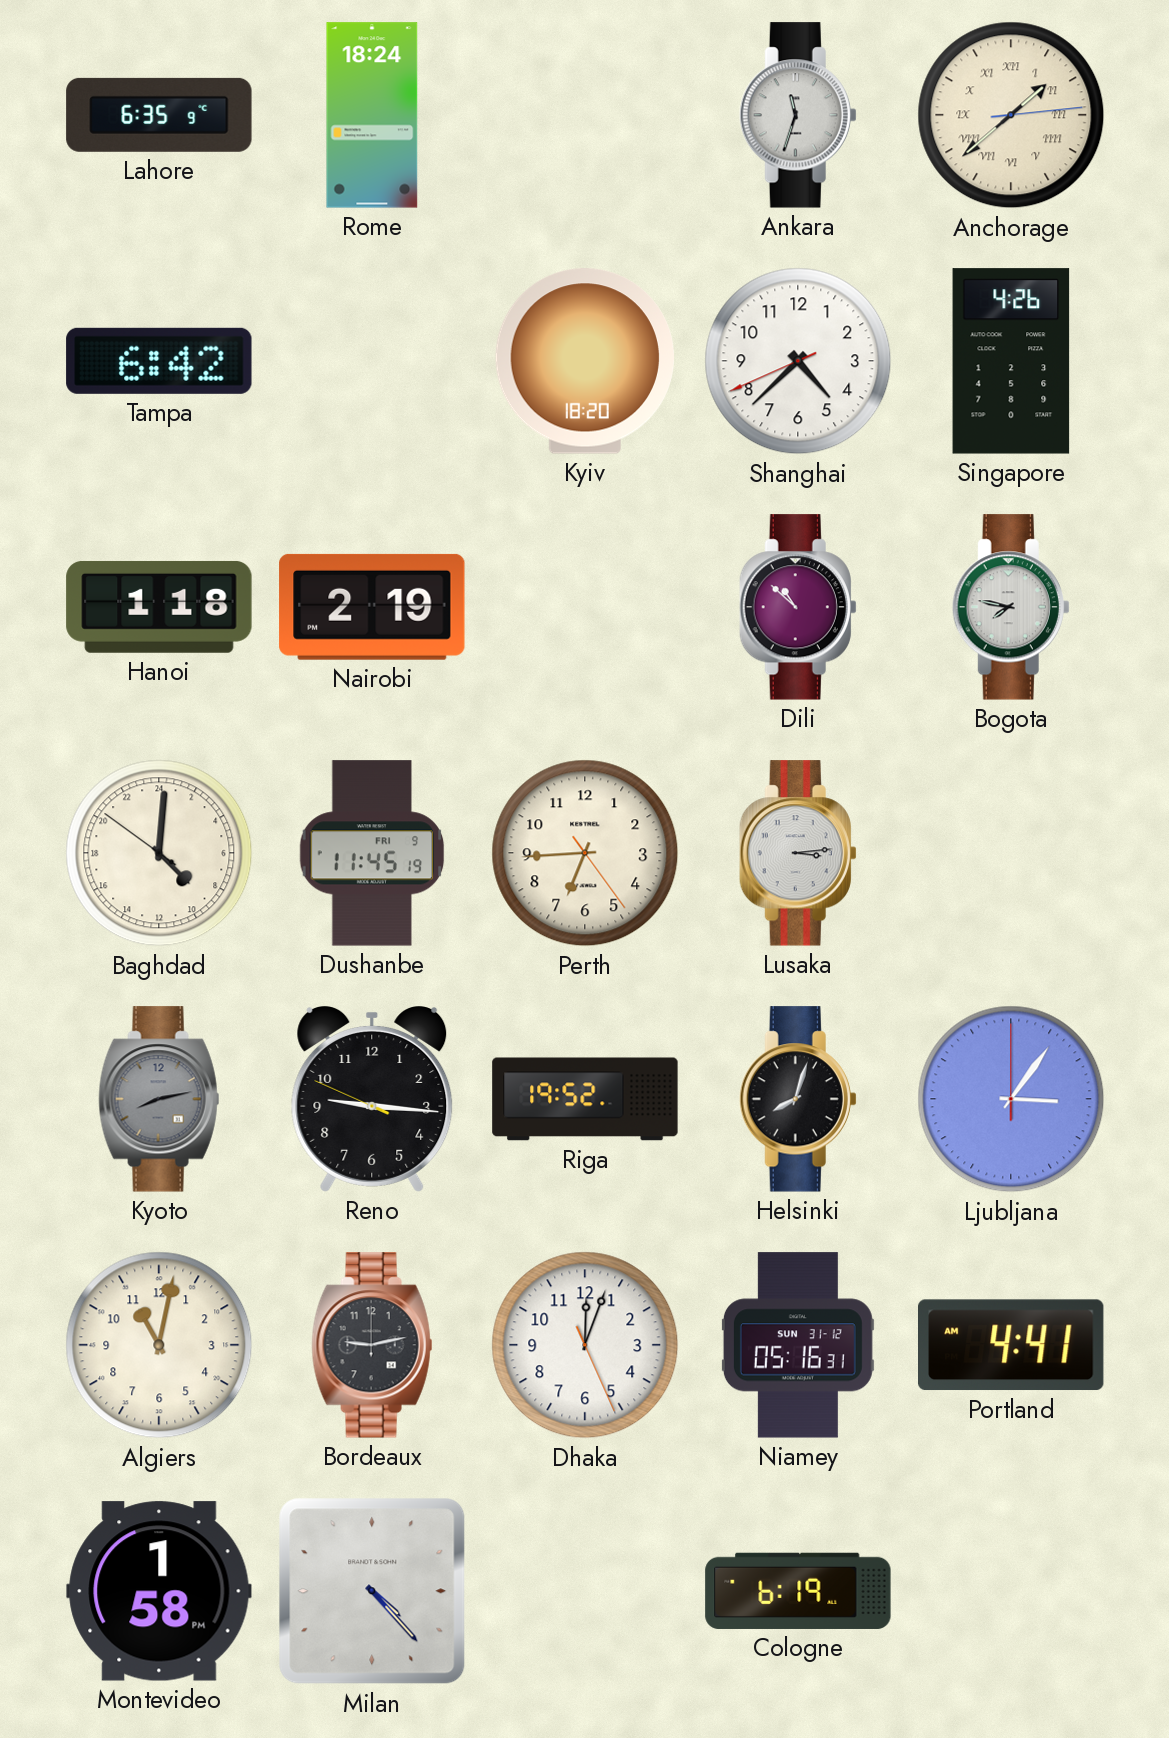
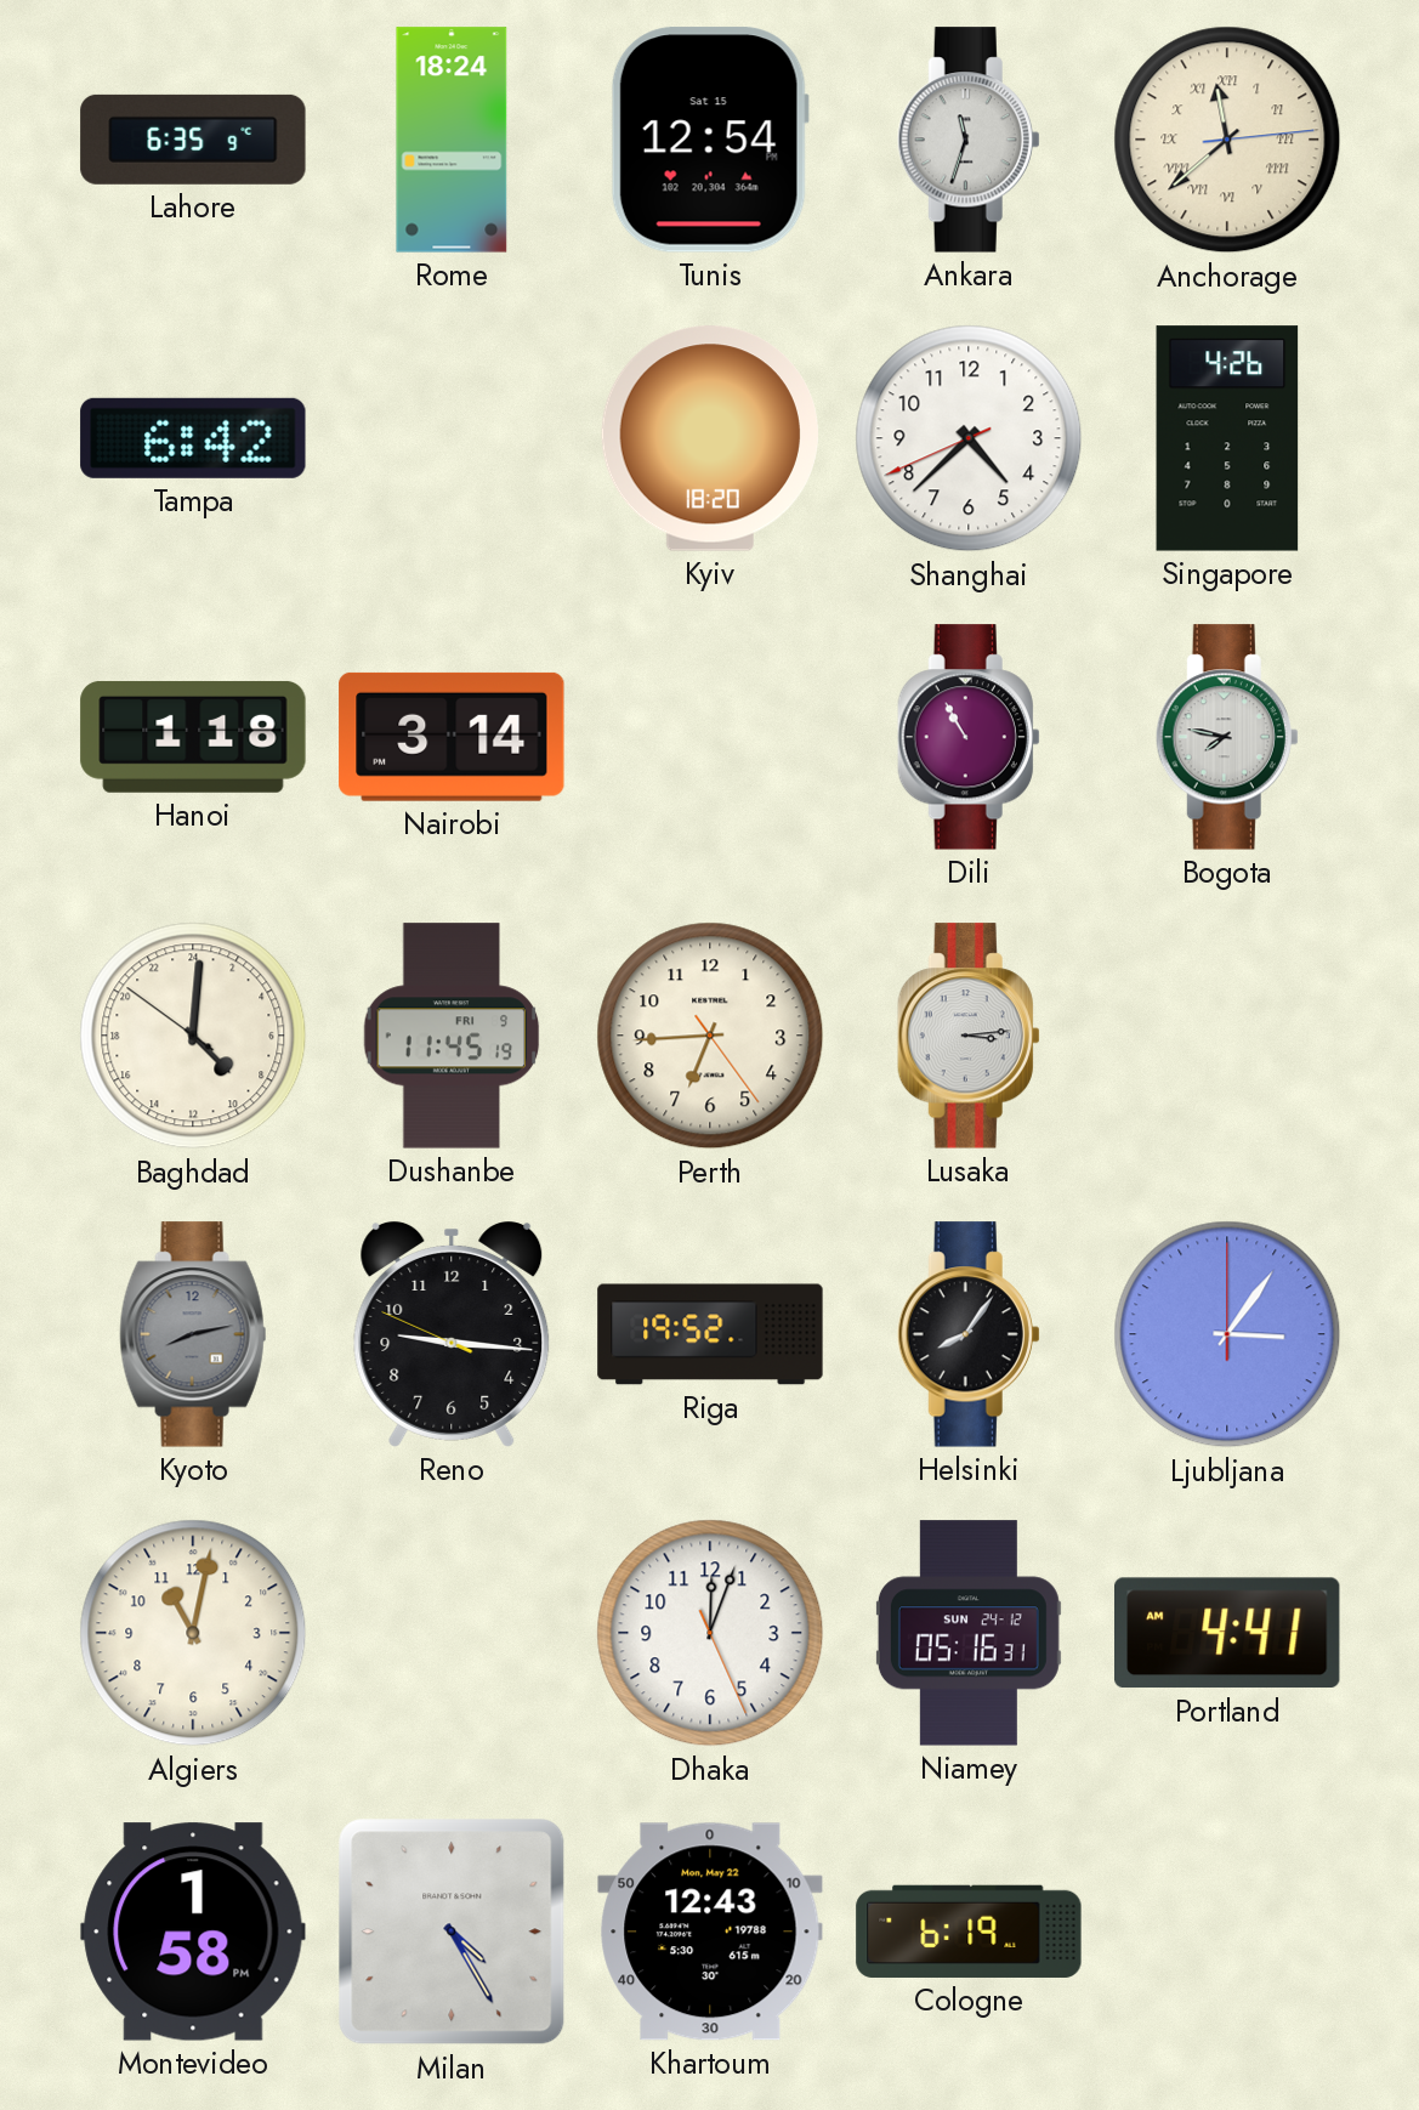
Tunis: none -> 12:54
Anchorage: 1:38 -> 11:38
Nairobi: 2:19 -> 3:14
Dili: 10:52 -> 10:55
Helsinki: 8:03 -> 8:06
Bordeaux: 9:13 -> none
Niamey date: SUN 31-12 -> SUN 24-12
Milan: 4:23 -> 4:25
Khartoum: none -> 12:43
